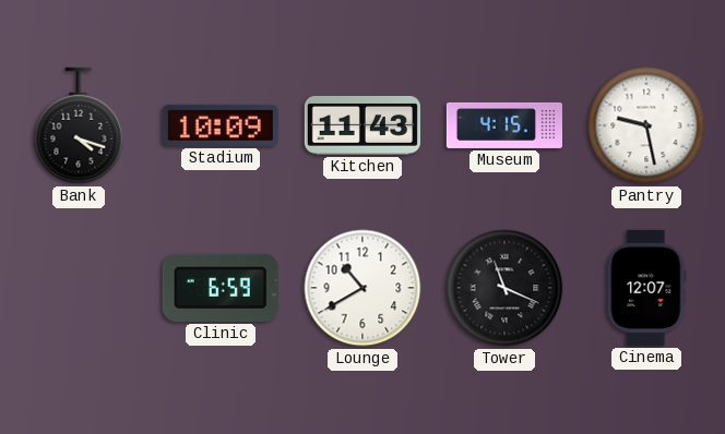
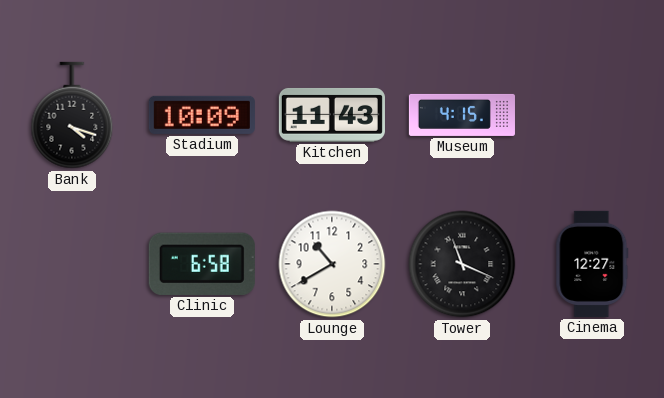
Pantry: 9:28 -> none
Clinic: 6:59 -> 6:58
Cinema: 12:07 -> 12:27
